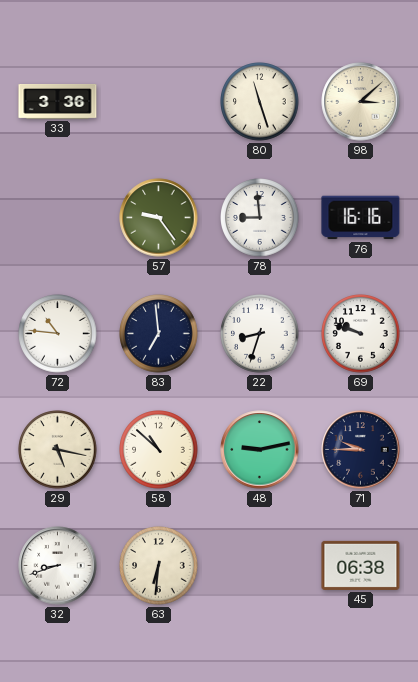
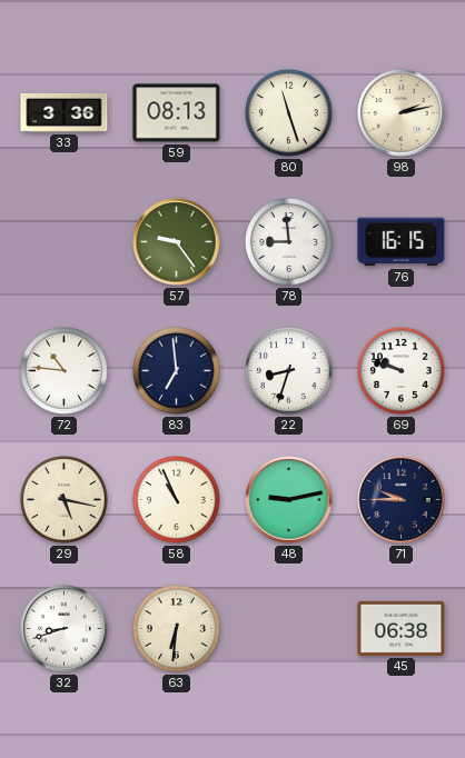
59: none -> 08:13
98: 3:08 -> 2:13
76: 16:16 -> 16:15
58: 10:52 -> 10:56
